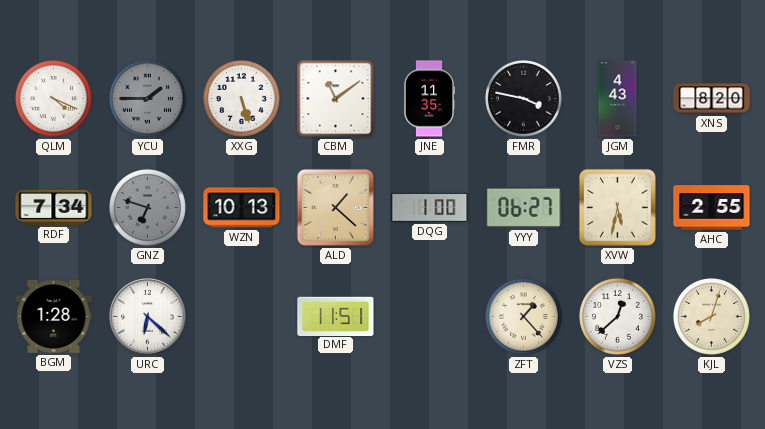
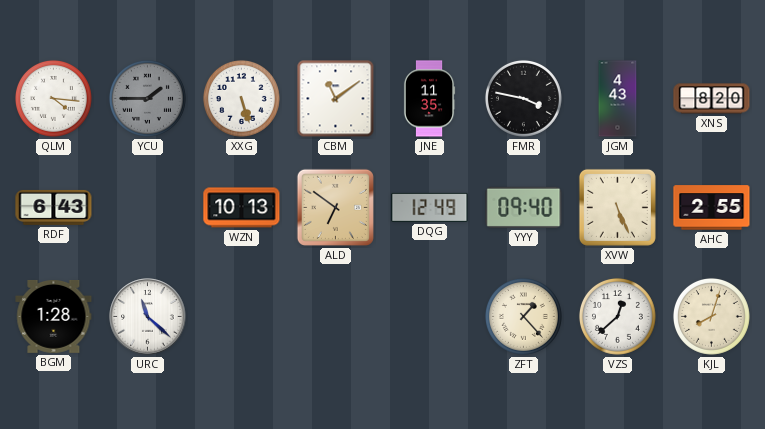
QLM: 4:19 -> 4:16
RDF: 7:34 -> 6:43
GNZ: 6:48 -> none
ALD: 1:22 -> 6:51
DQG: 1:00 -> 12:49
YYY: 06:27 -> 09:40
XVW: 5:32 -> 5:26
URC: 6:22 -> 11:22
DMF: 11:51 -> none
